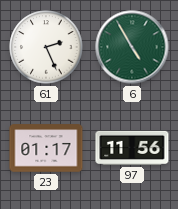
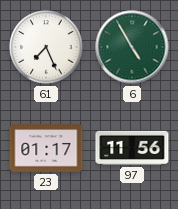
61: 2:26 -> 7:26
